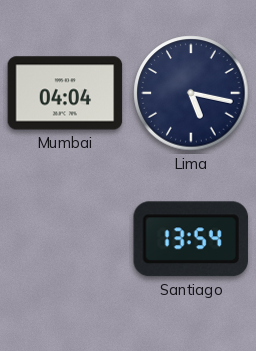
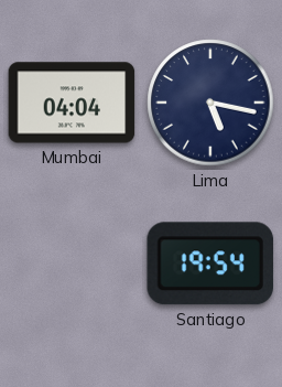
Santiago: 13:54 -> 19:54
